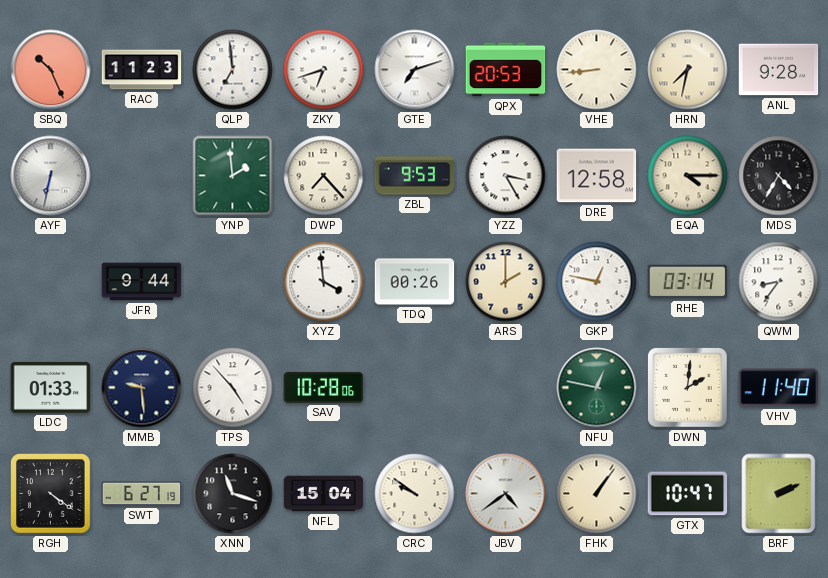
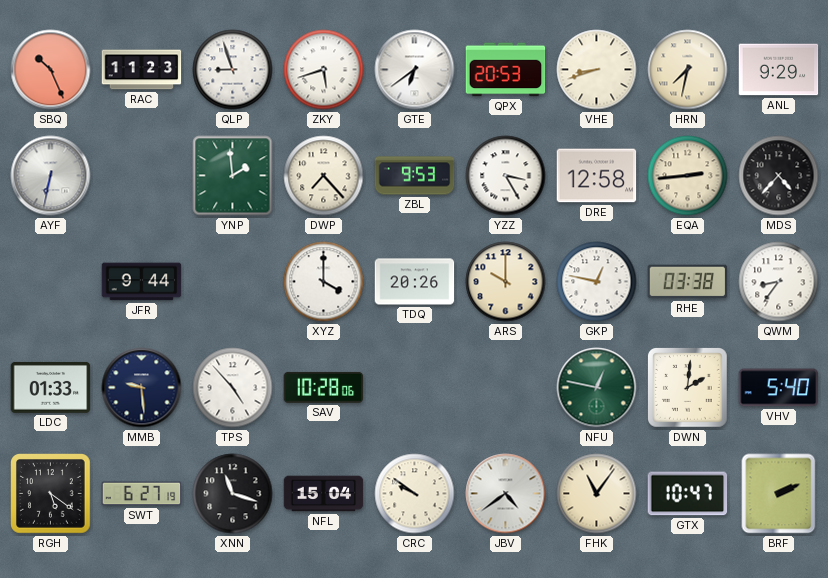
QLP: 6:59 -> 8:57
ZKY: 6:42 -> 5:42
GTE: 7:12 -> 6:39
VHE: 8:44 -> 8:42
ANL: 9:28 -> 9:29
EQA: 4:15 -> 2:44
MDS: 4:35 -> 4:37
XYZ: 3:59 -> 4:00
TDQ: 00:26 -> 20:26
ARS: 2:00 -> 10:00
RHE: 03:14 -> 03:38
VHV: 11:40 -> 5:40
RGH: 4:21 -> 5:21
FHK: 1:06 -> 11:06
